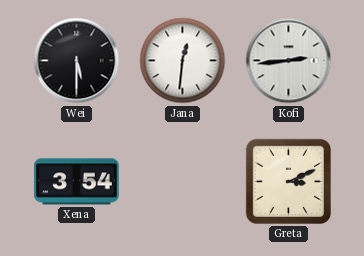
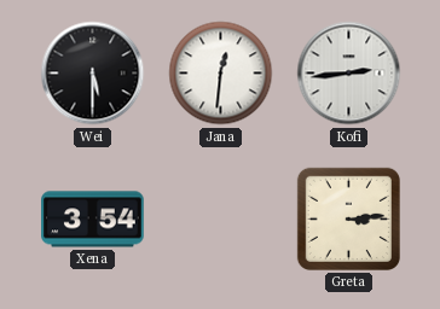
Greta: 3:11 -> 3:14
